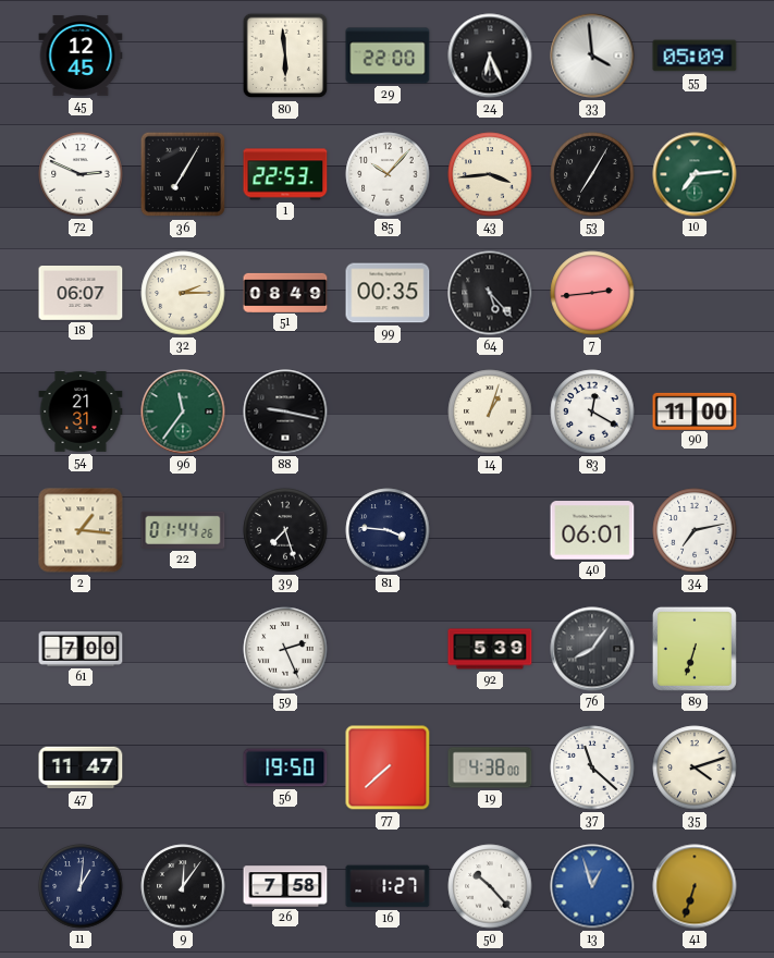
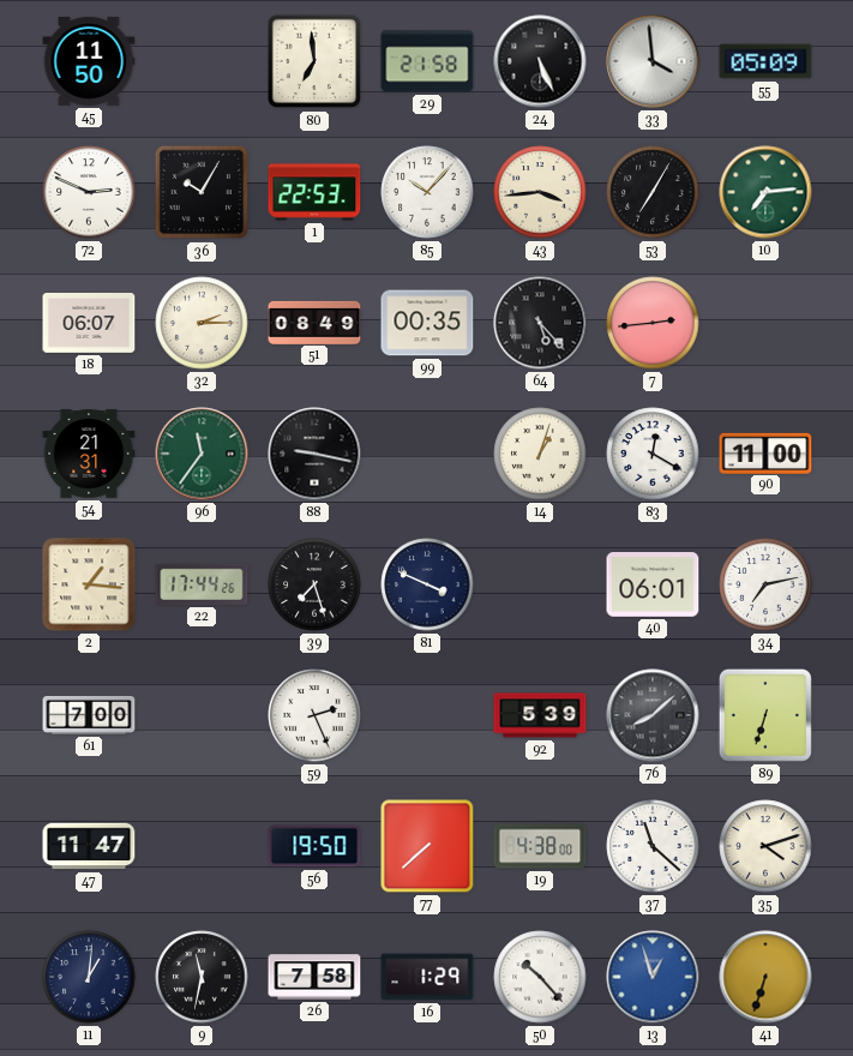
45: 12:45 -> 11:50
80: 5:59 -> 6:59
29: 22:00 -> 21:58
24: 6:26 -> 5:26
36: 7:05 -> 10:05
22: 01:44 -> 17:44
81: 3:46 -> 3:49
76: 8:06 -> 8:08
9: 12:06 -> 11:32
16: 1:27 -> 1:29
